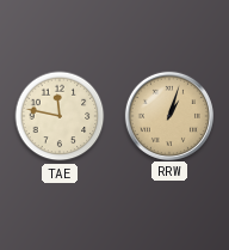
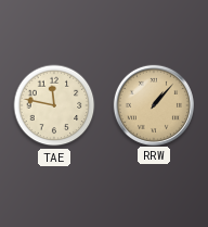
RRW: 1:03 -> 1:07
